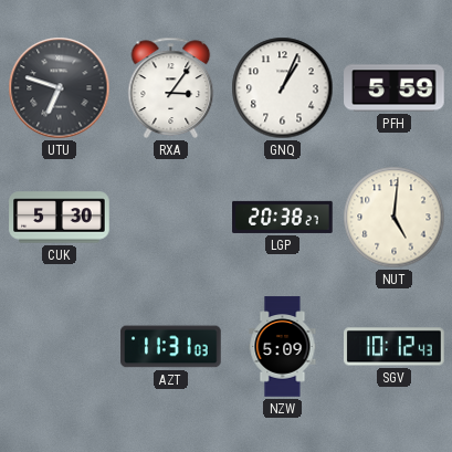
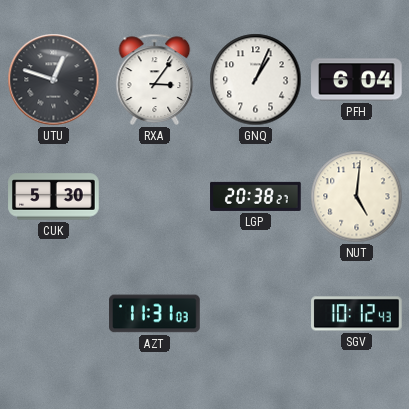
UTU: 6:48 -> 12:48
PFH: 5:59 -> 6:04
NZW: 5:09 -> none
